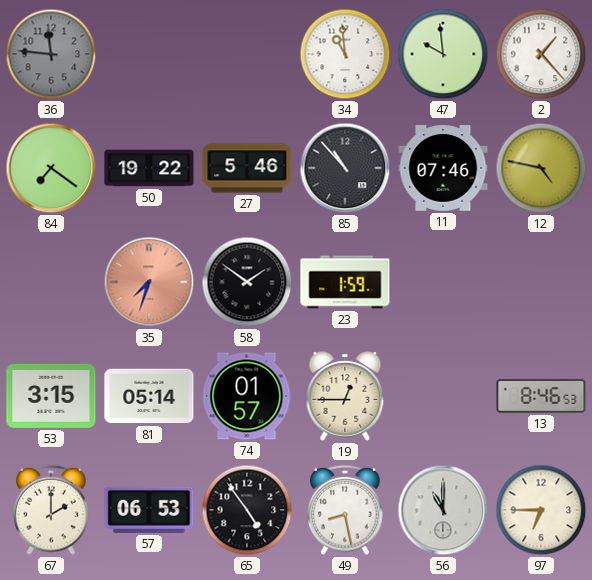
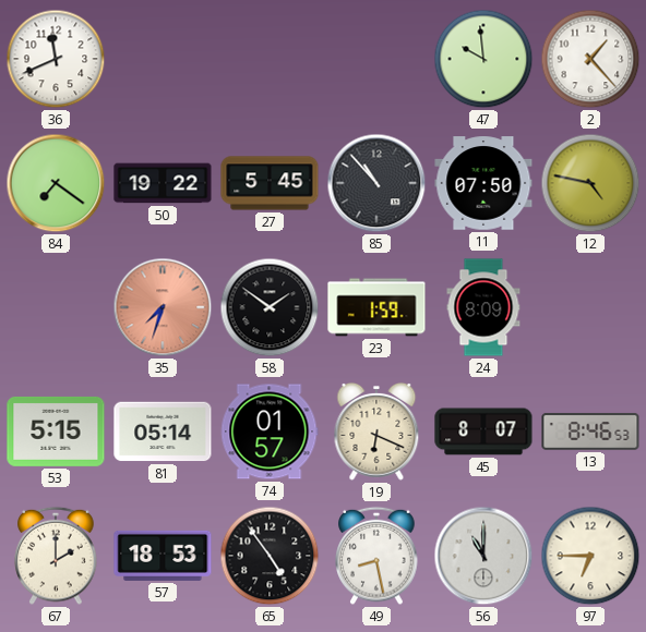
36: 11:46 -> 11:41
36 dial: grey -> white
34: 10:59 -> none
27: 5:46 -> 5:45
11: 07:46 -> 07:50
24: none -> 8:09
53: 3:15 -> 5:15
19: 12:45 -> 6:19
45: none -> 8:07
57: 06:53 -> 18:53
